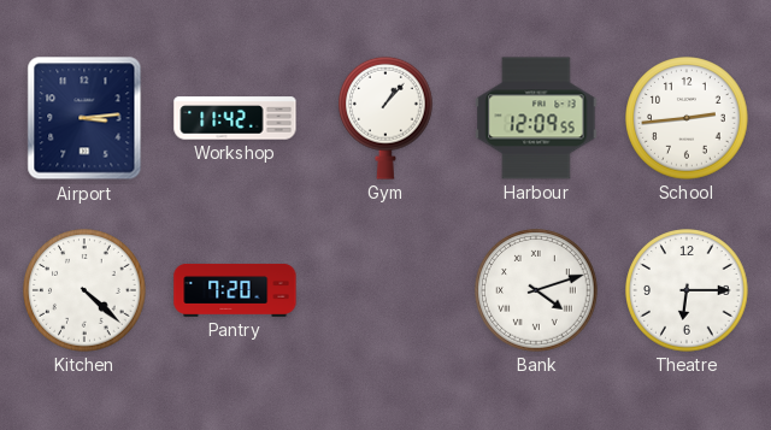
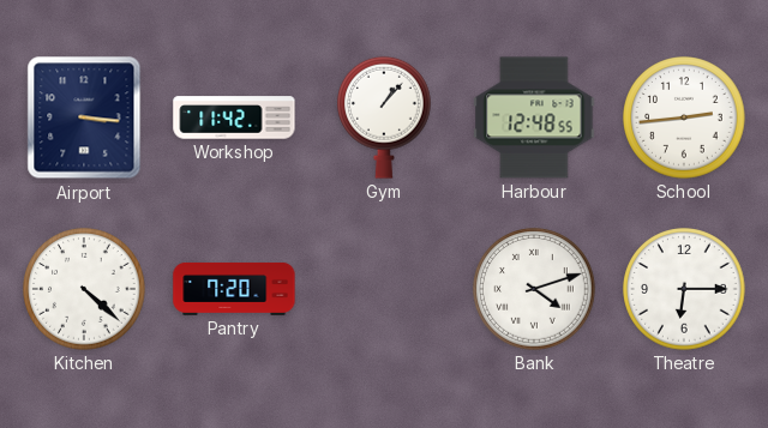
Airport: 3:14 -> 3:16
Harbour: 12:09 -> 12:48
